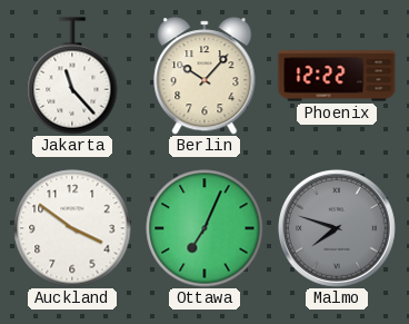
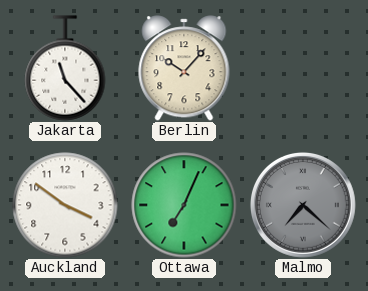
Phoenix: 12:22 -> none
Malmo: 7:48 -> 7:22
